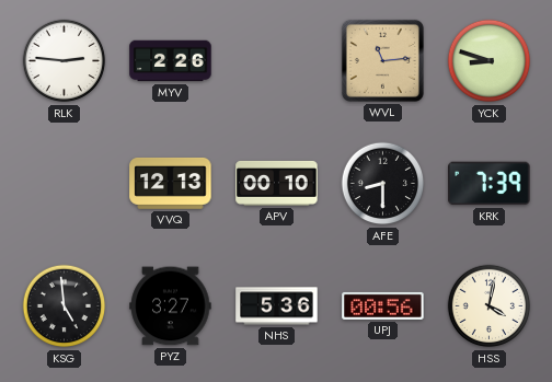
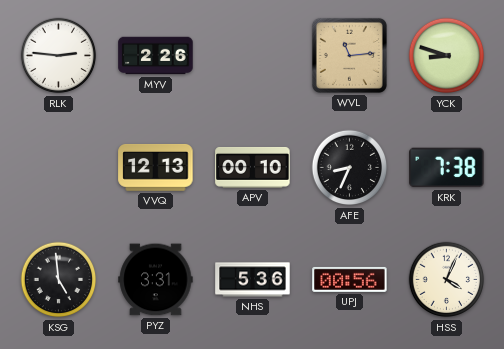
AFE: 8:30 -> 8:34
KRK: 7:39 -> 7:38
PYZ: 3:27 -> 3:31
HSS: 4:02 -> 4:04
